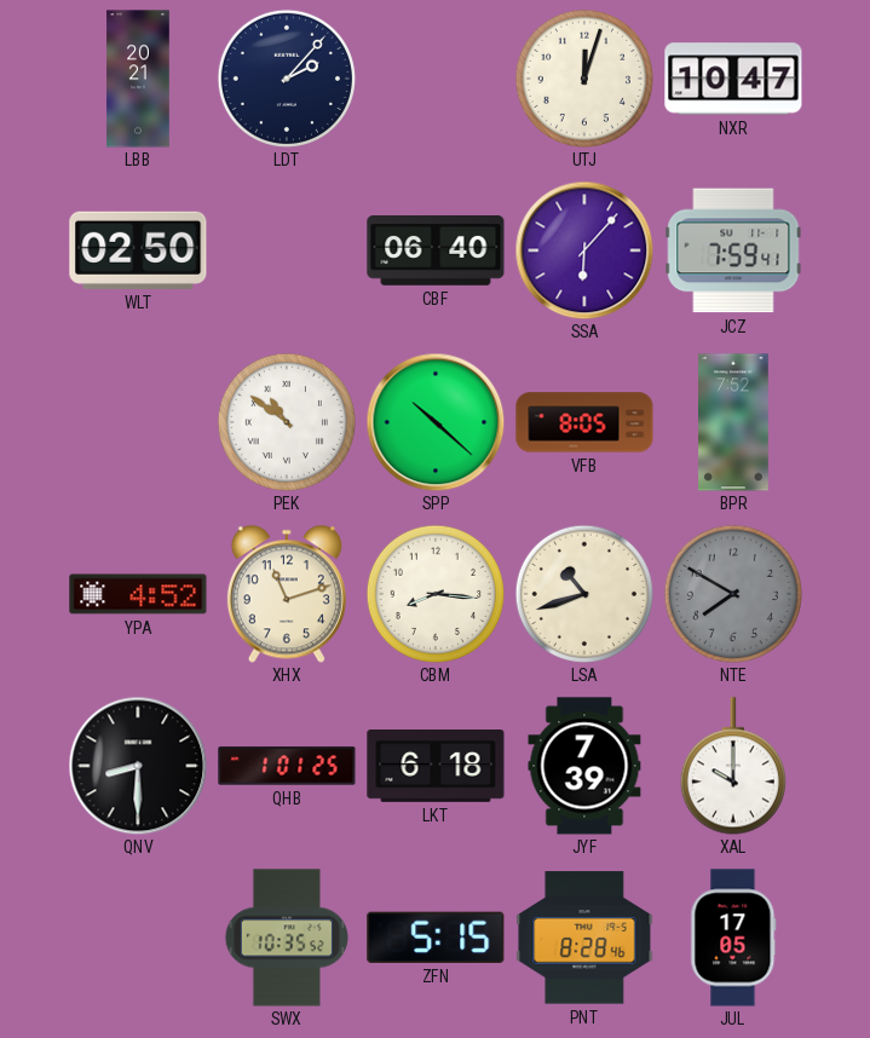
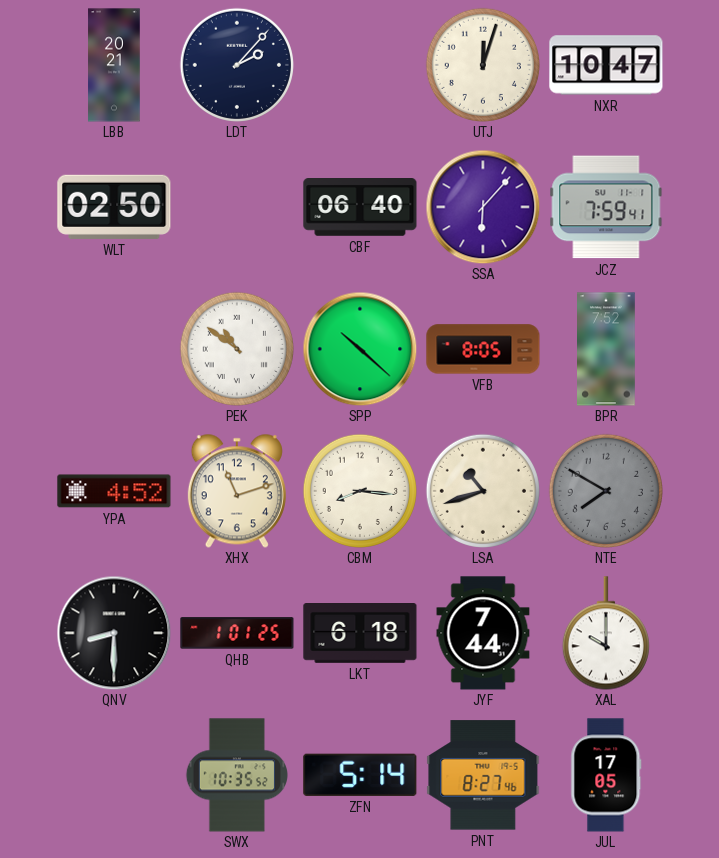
JYF: 7:39 -> 7:44
ZFN: 5:15 -> 5:14
PNT: 8:28 -> 8:27
